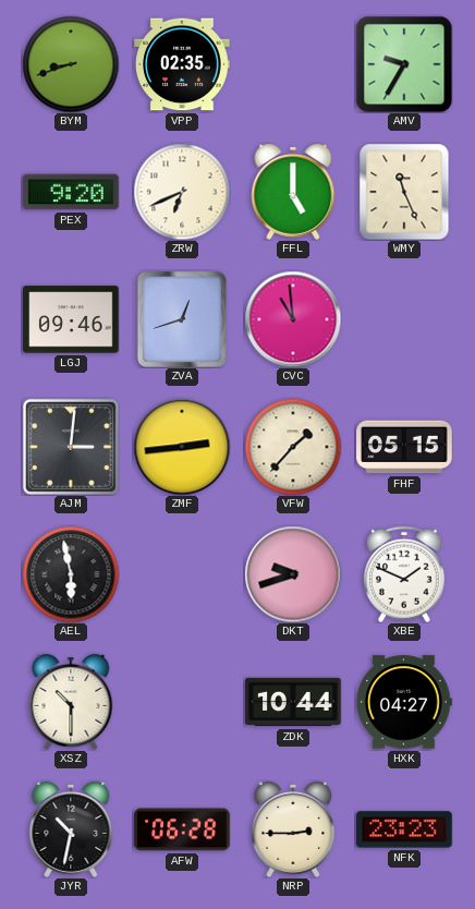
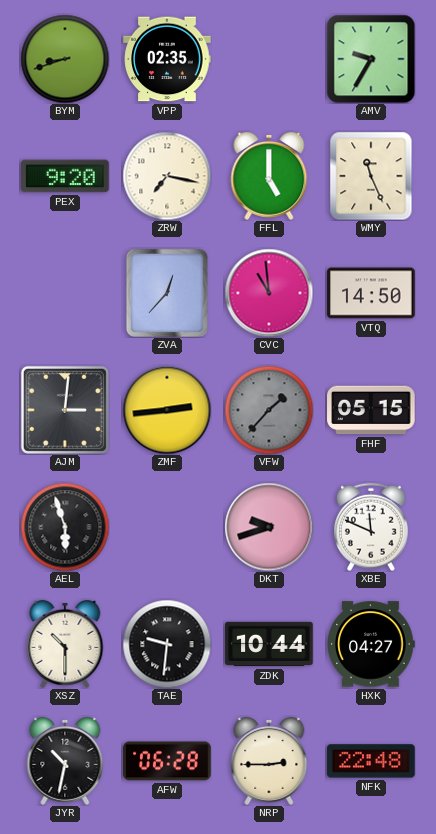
ZRW: 6:41 -> 7:17
LGJ: 09:46 -> none
ZVA: 12:42 -> 12:37
VTQ: none -> 14:50
VFW dial: cream -> grey
AEL: 5:58 -> 5:57
XBE: 1:49 -> 11:49
TAE: none -> 9:31
NFK: 23:23 -> 22:48
